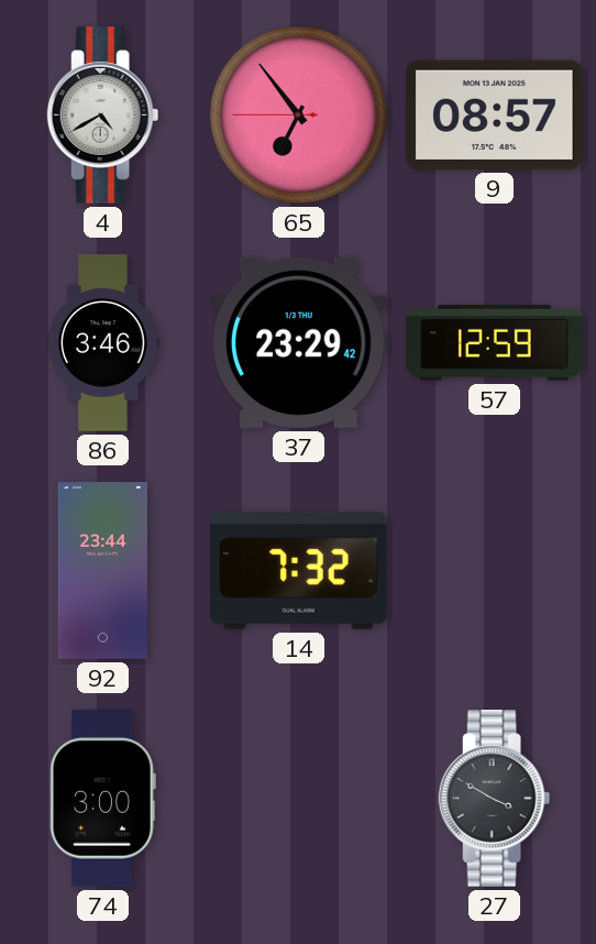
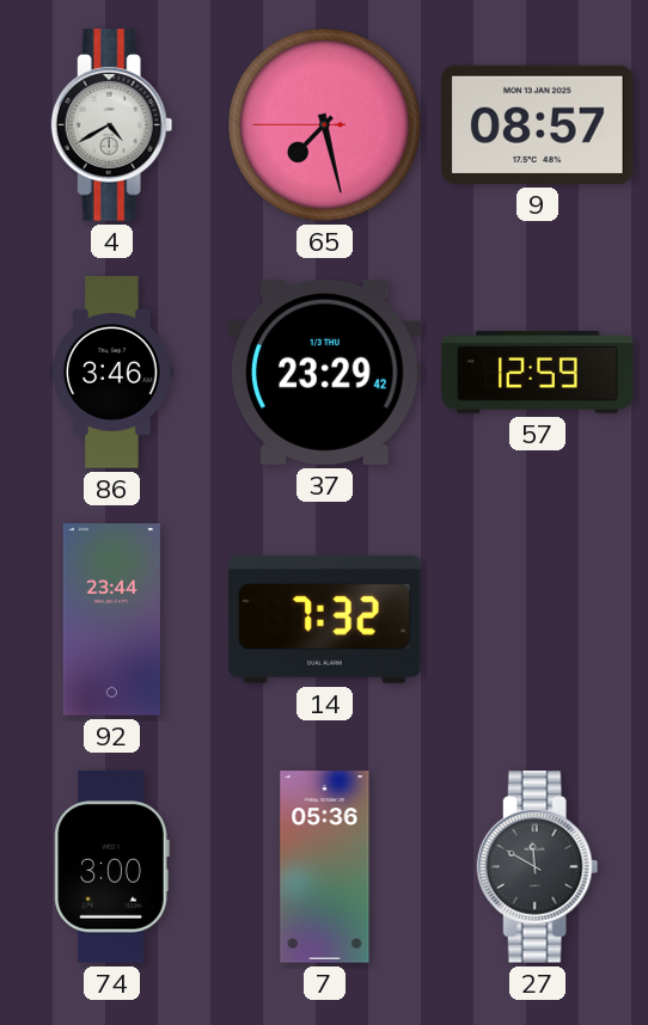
65: 6:53 -> 7:27
7: none -> 05:36
27: 3:50 -> 11:50
